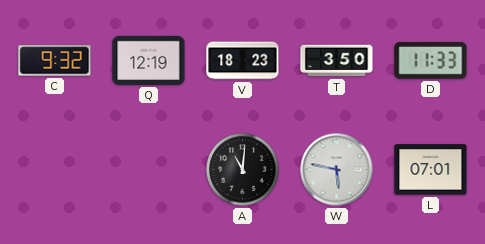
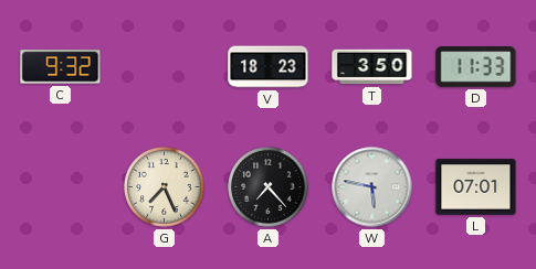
Q: 12:19 -> none
G: none -> 7:26
A: 11:01 -> 7:23
